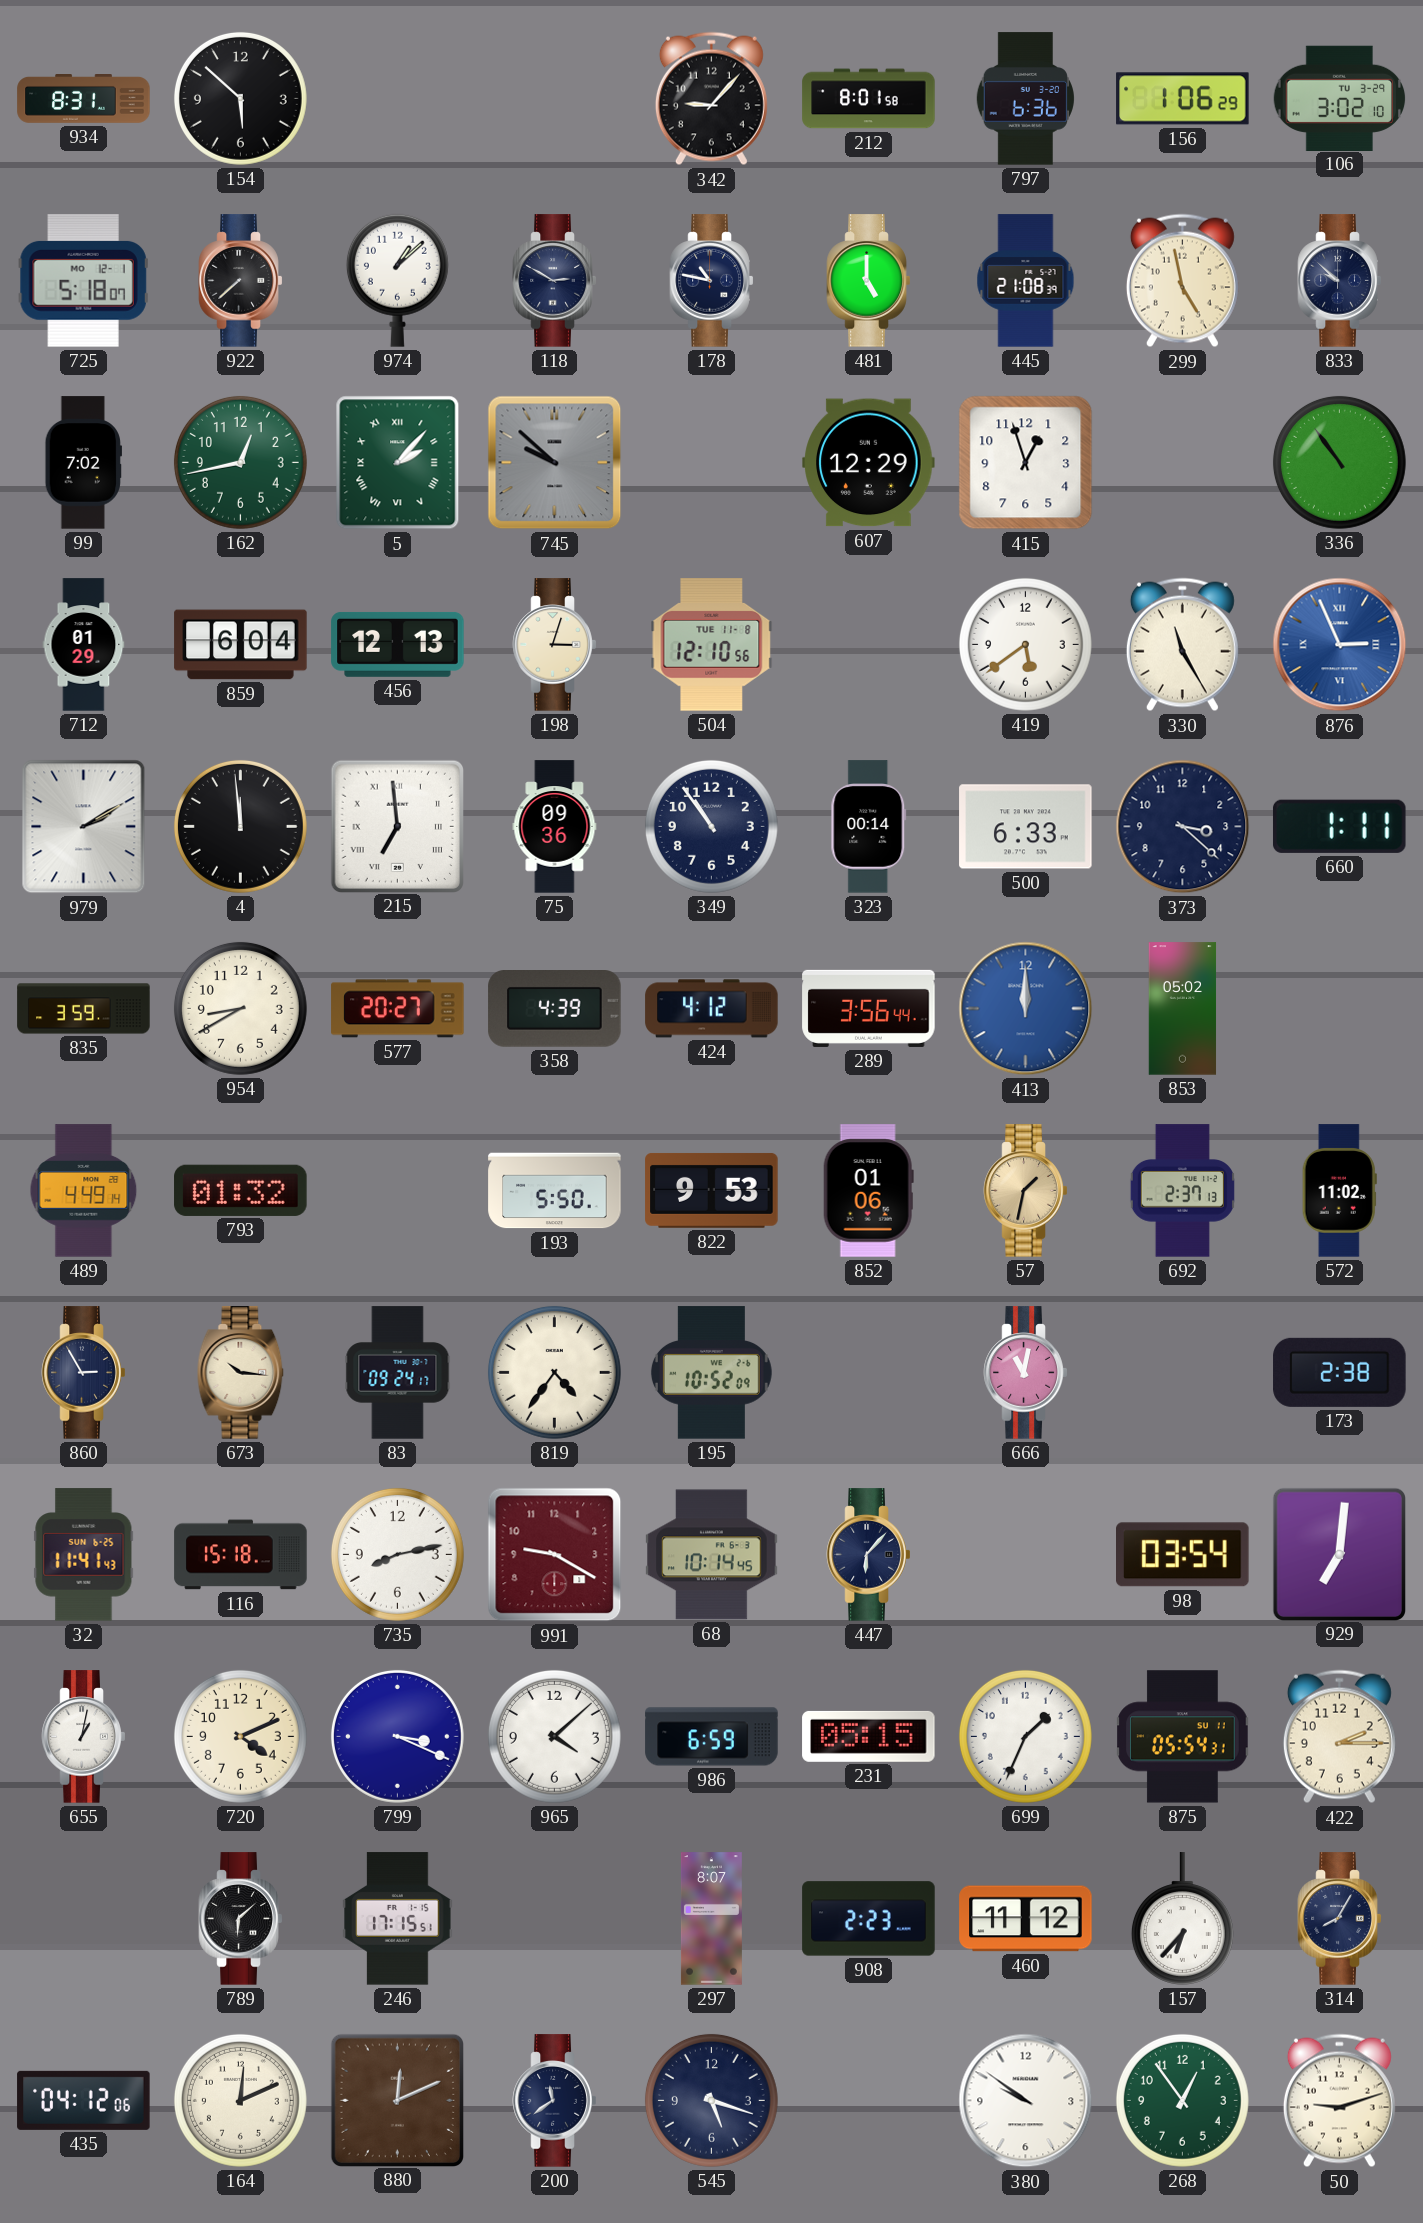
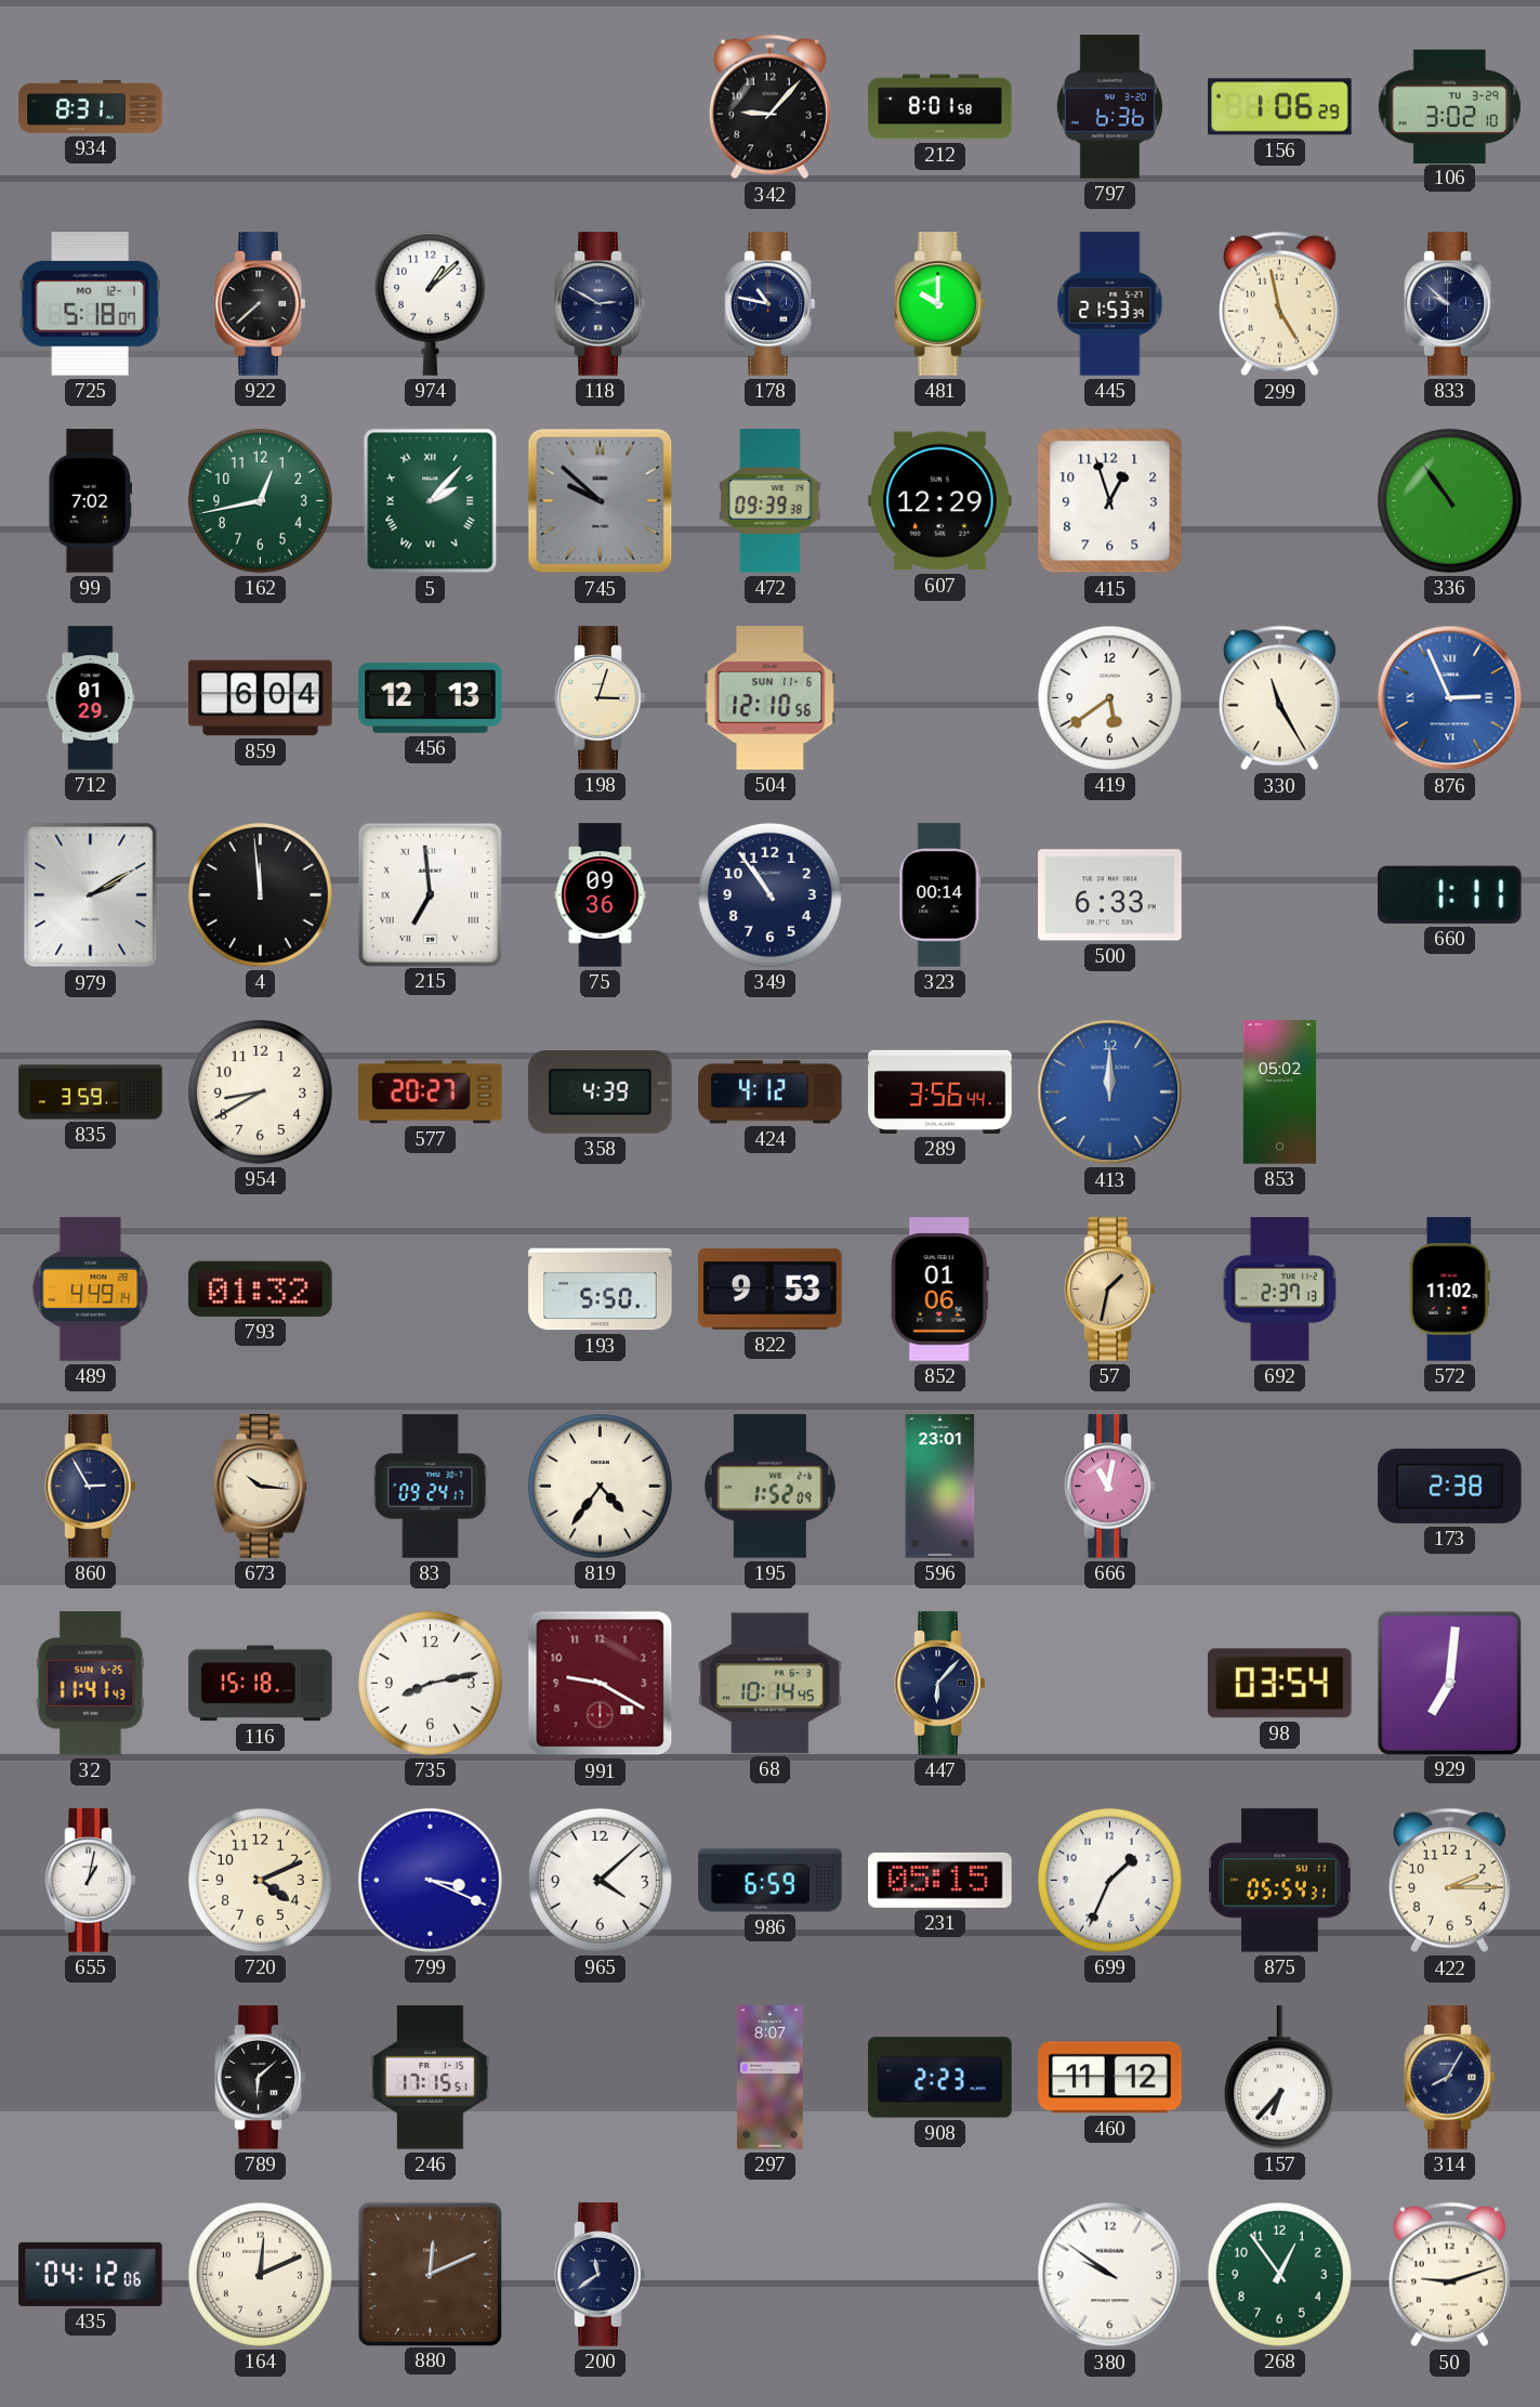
154: 5:52 -> none
481: 5:00 -> 10:00
445: 21:08 -> 21:53
472: none -> 09:39
504 date: TUE 11-8 -> SUN 11-6
373: 3:22 -> none
195: 10:52 -> 1:52
596: none -> 23:01
545: 5:18 -> none
